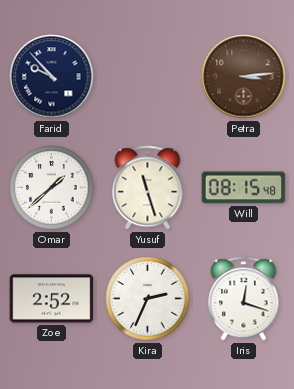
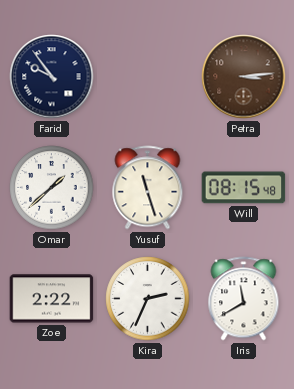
Farid: 9:53 -> 9:54
Zoe: 2:52 -> 2:22
Iris: 12:18 -> 11:40
